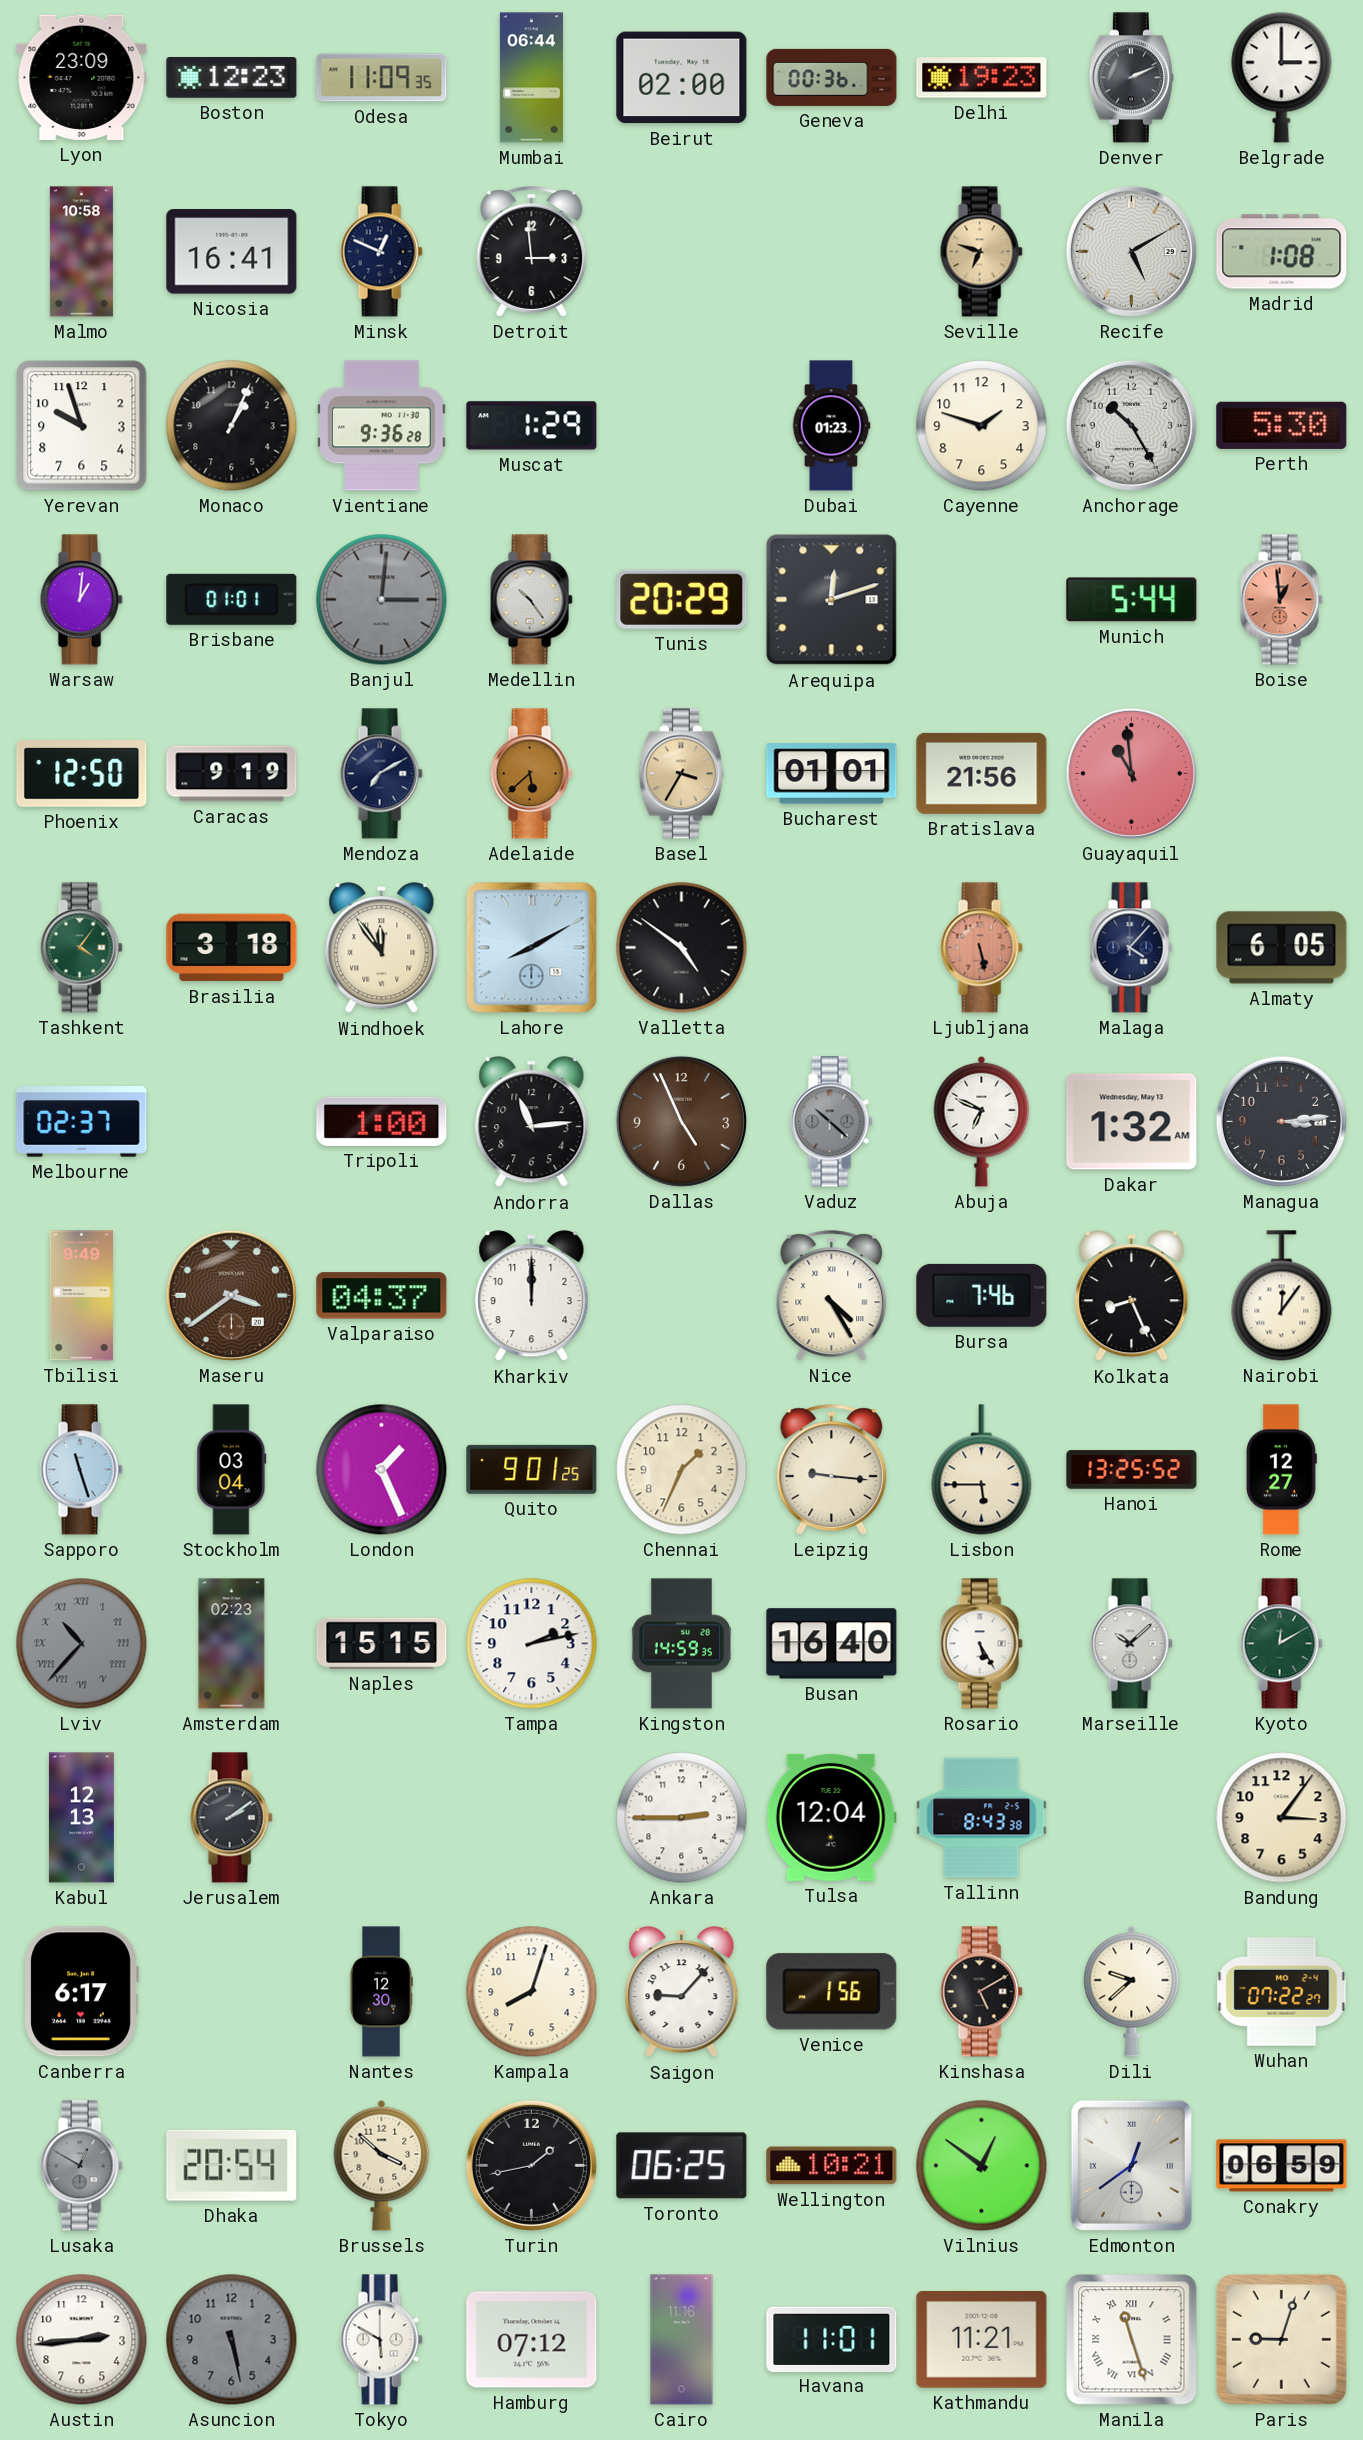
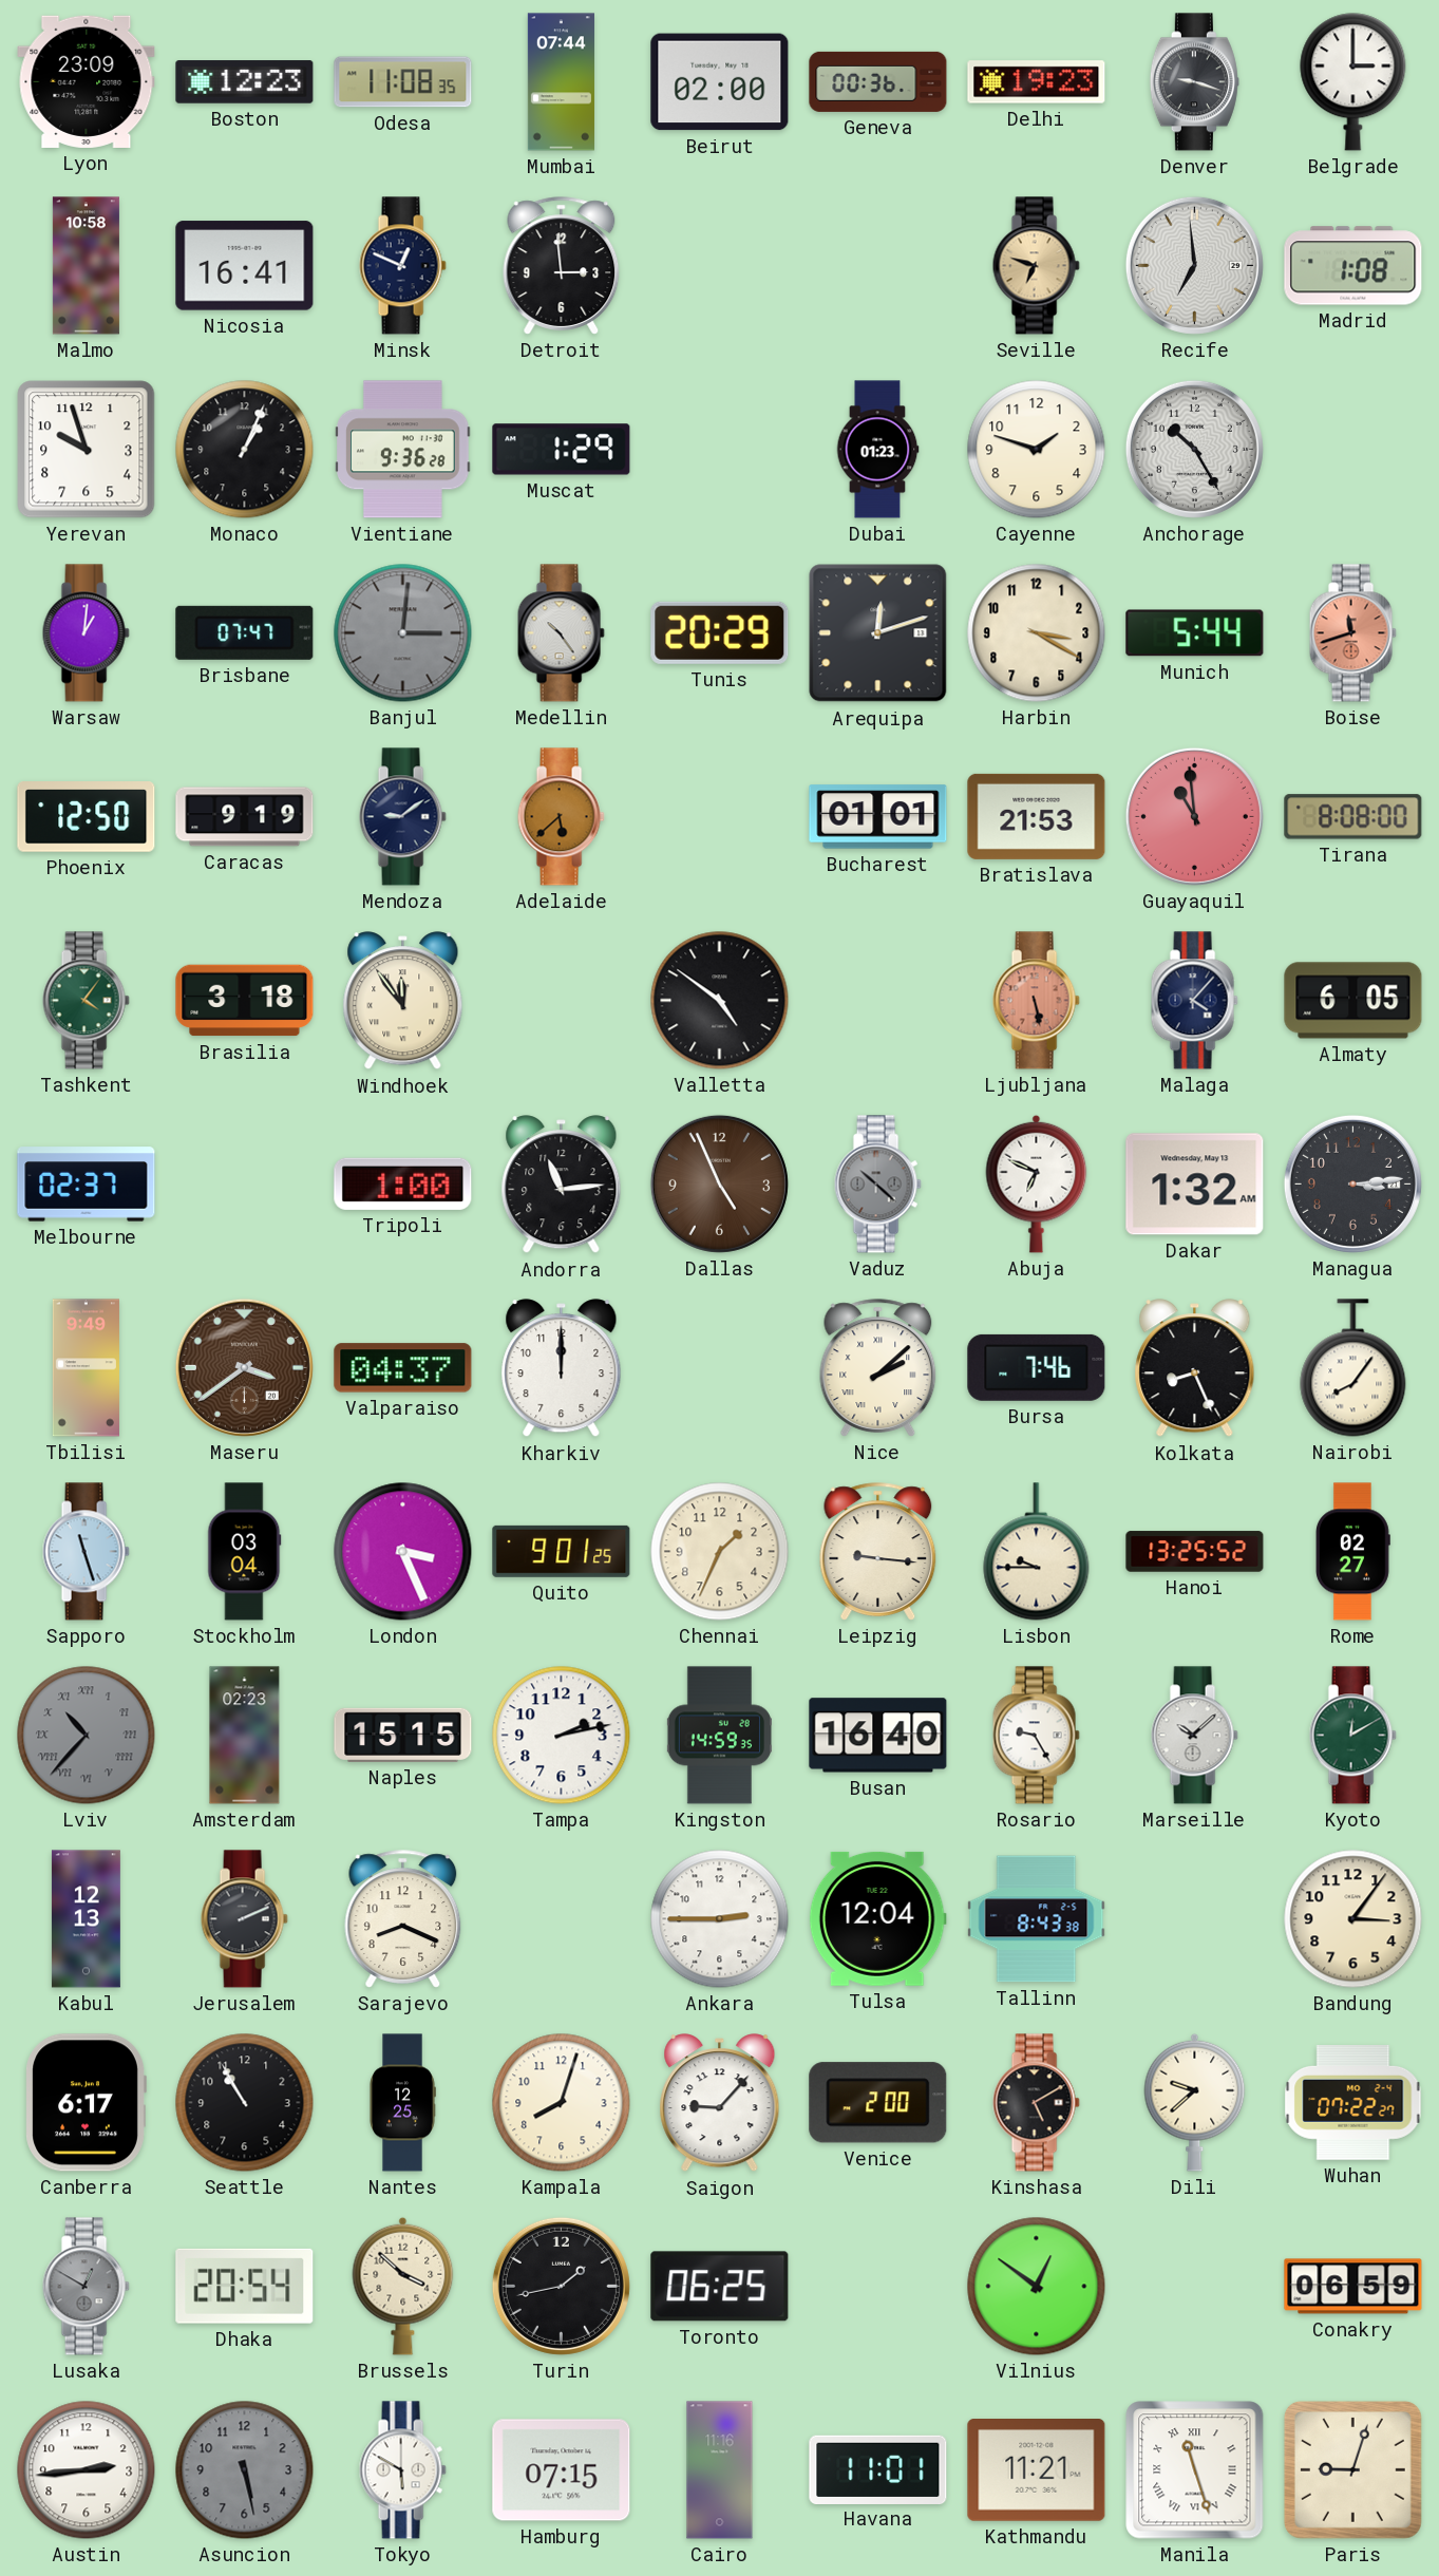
Odesa: 11:09 -> 11:08
Mumbai: 06:44 -> 07:44
Denver: 2:11 -> 9:18
Recife: 5:10 -> 6:59
Perth: 5:30 -> none
Brisbane: 01:01 -> 07:47
Harbin: none -> 3:20
Boise: 12:59 -> 11:42
Mendoza: 7:10 -> 9:09
Basel: 3:35 -> none
Bratislava: 21:56 -> 21:53
Tirana: none -> 8:08
Lahore: 8:10 -> none
Nice: 4:25 -> 2:08
Nairobi: 12:06 -> 8:06
London: 1:26 -> 3:26
Lisbon: 5:45 -> 9:45
Rome: 12:27 -> 02:27
Rosario: 5:25 -> 9:25
Jerusalem: 2:09 -> 2:11
Sarajevo: none -> 8:19
Seattle: none -> 10:55
Nantes: 12:30 -> 12:25
Venice: 1:56 -> 2:00
Wellington: 10:21 -> none
Edmonton: 12:39 -> none
Hamburg: 07:12 -> 07:15
